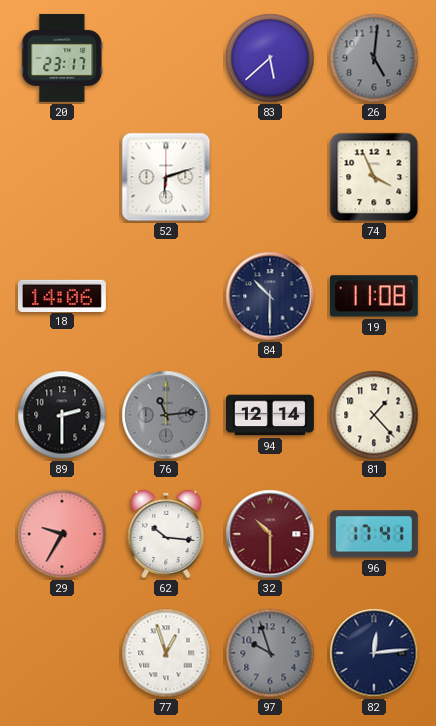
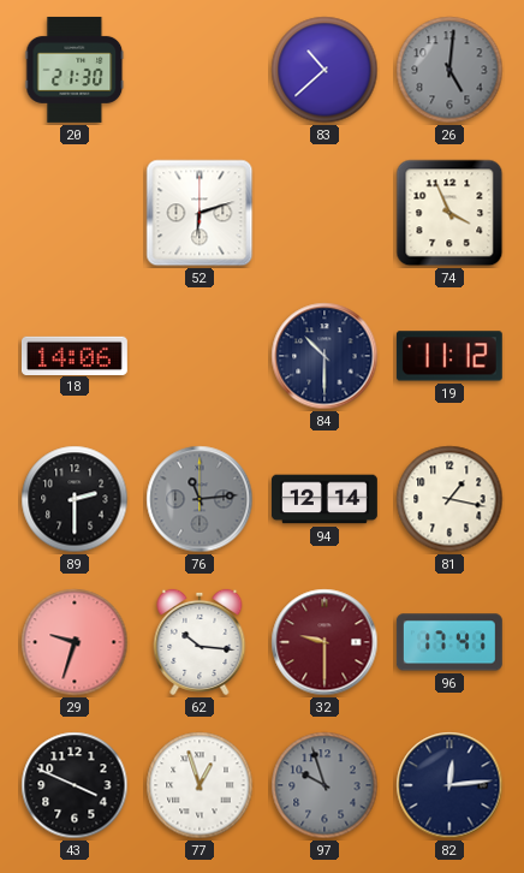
20: 23:17 -> 21:30
83: 5:38 -> 10:38
19: 11:08 -> 11:12
81: 1:23 -> 1:17
29: 9:35 -> 9:33
32: 10:30 -> 9:30
43: none -> 3:49
